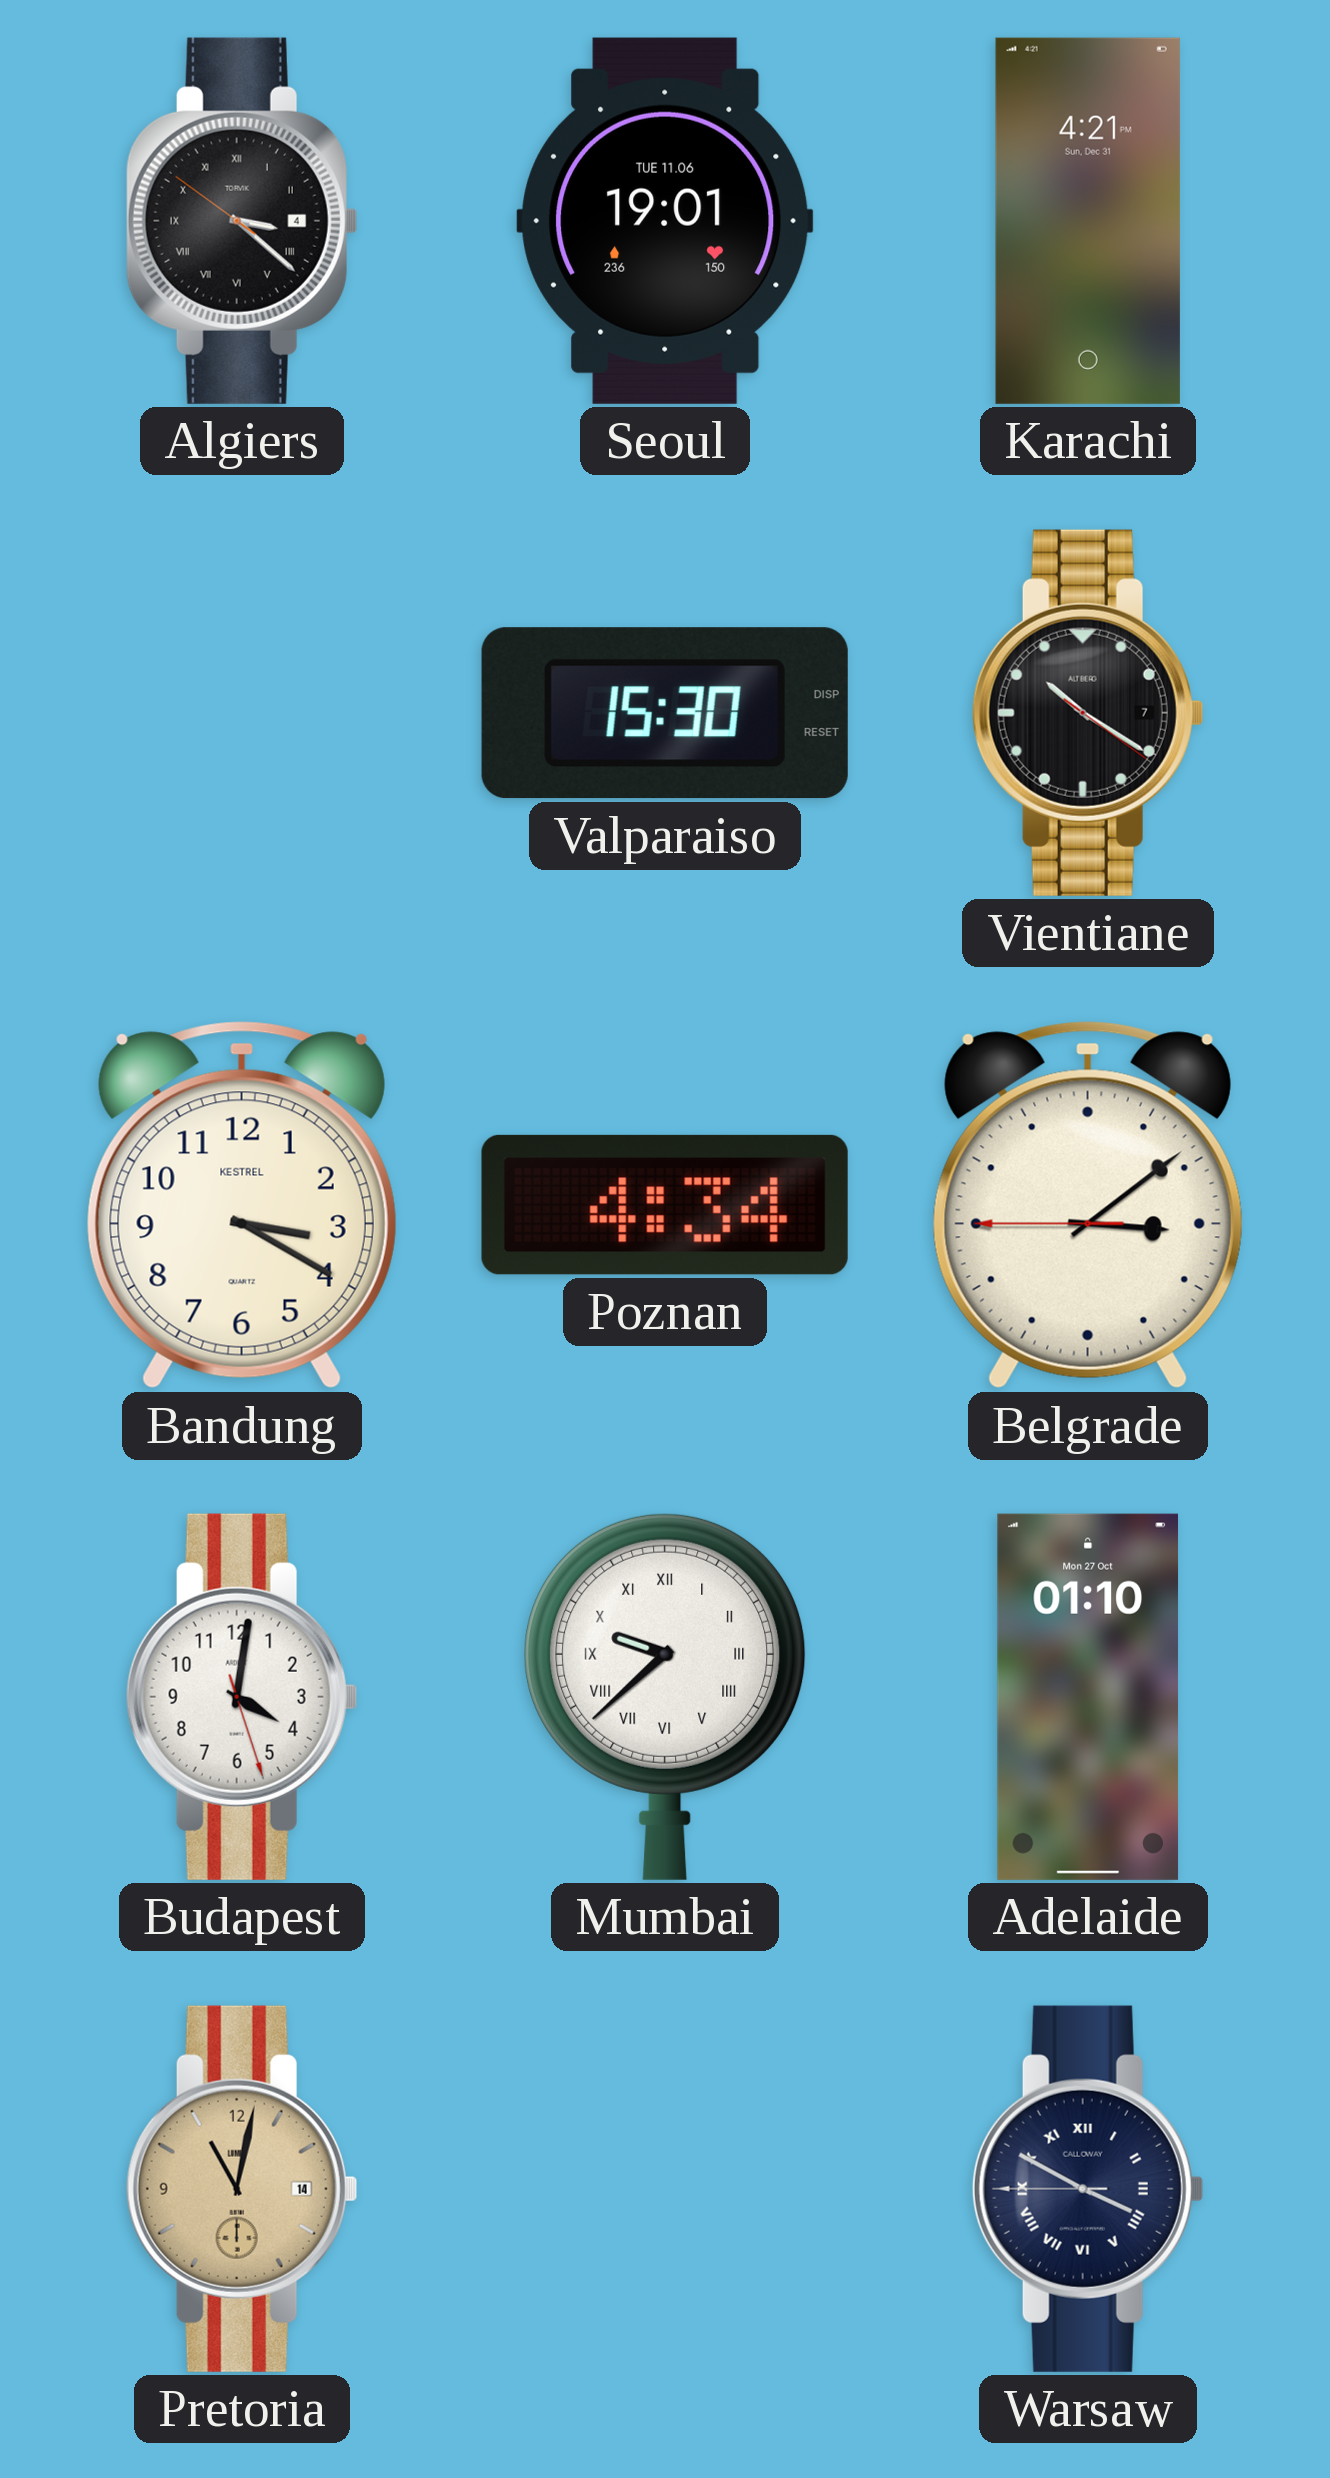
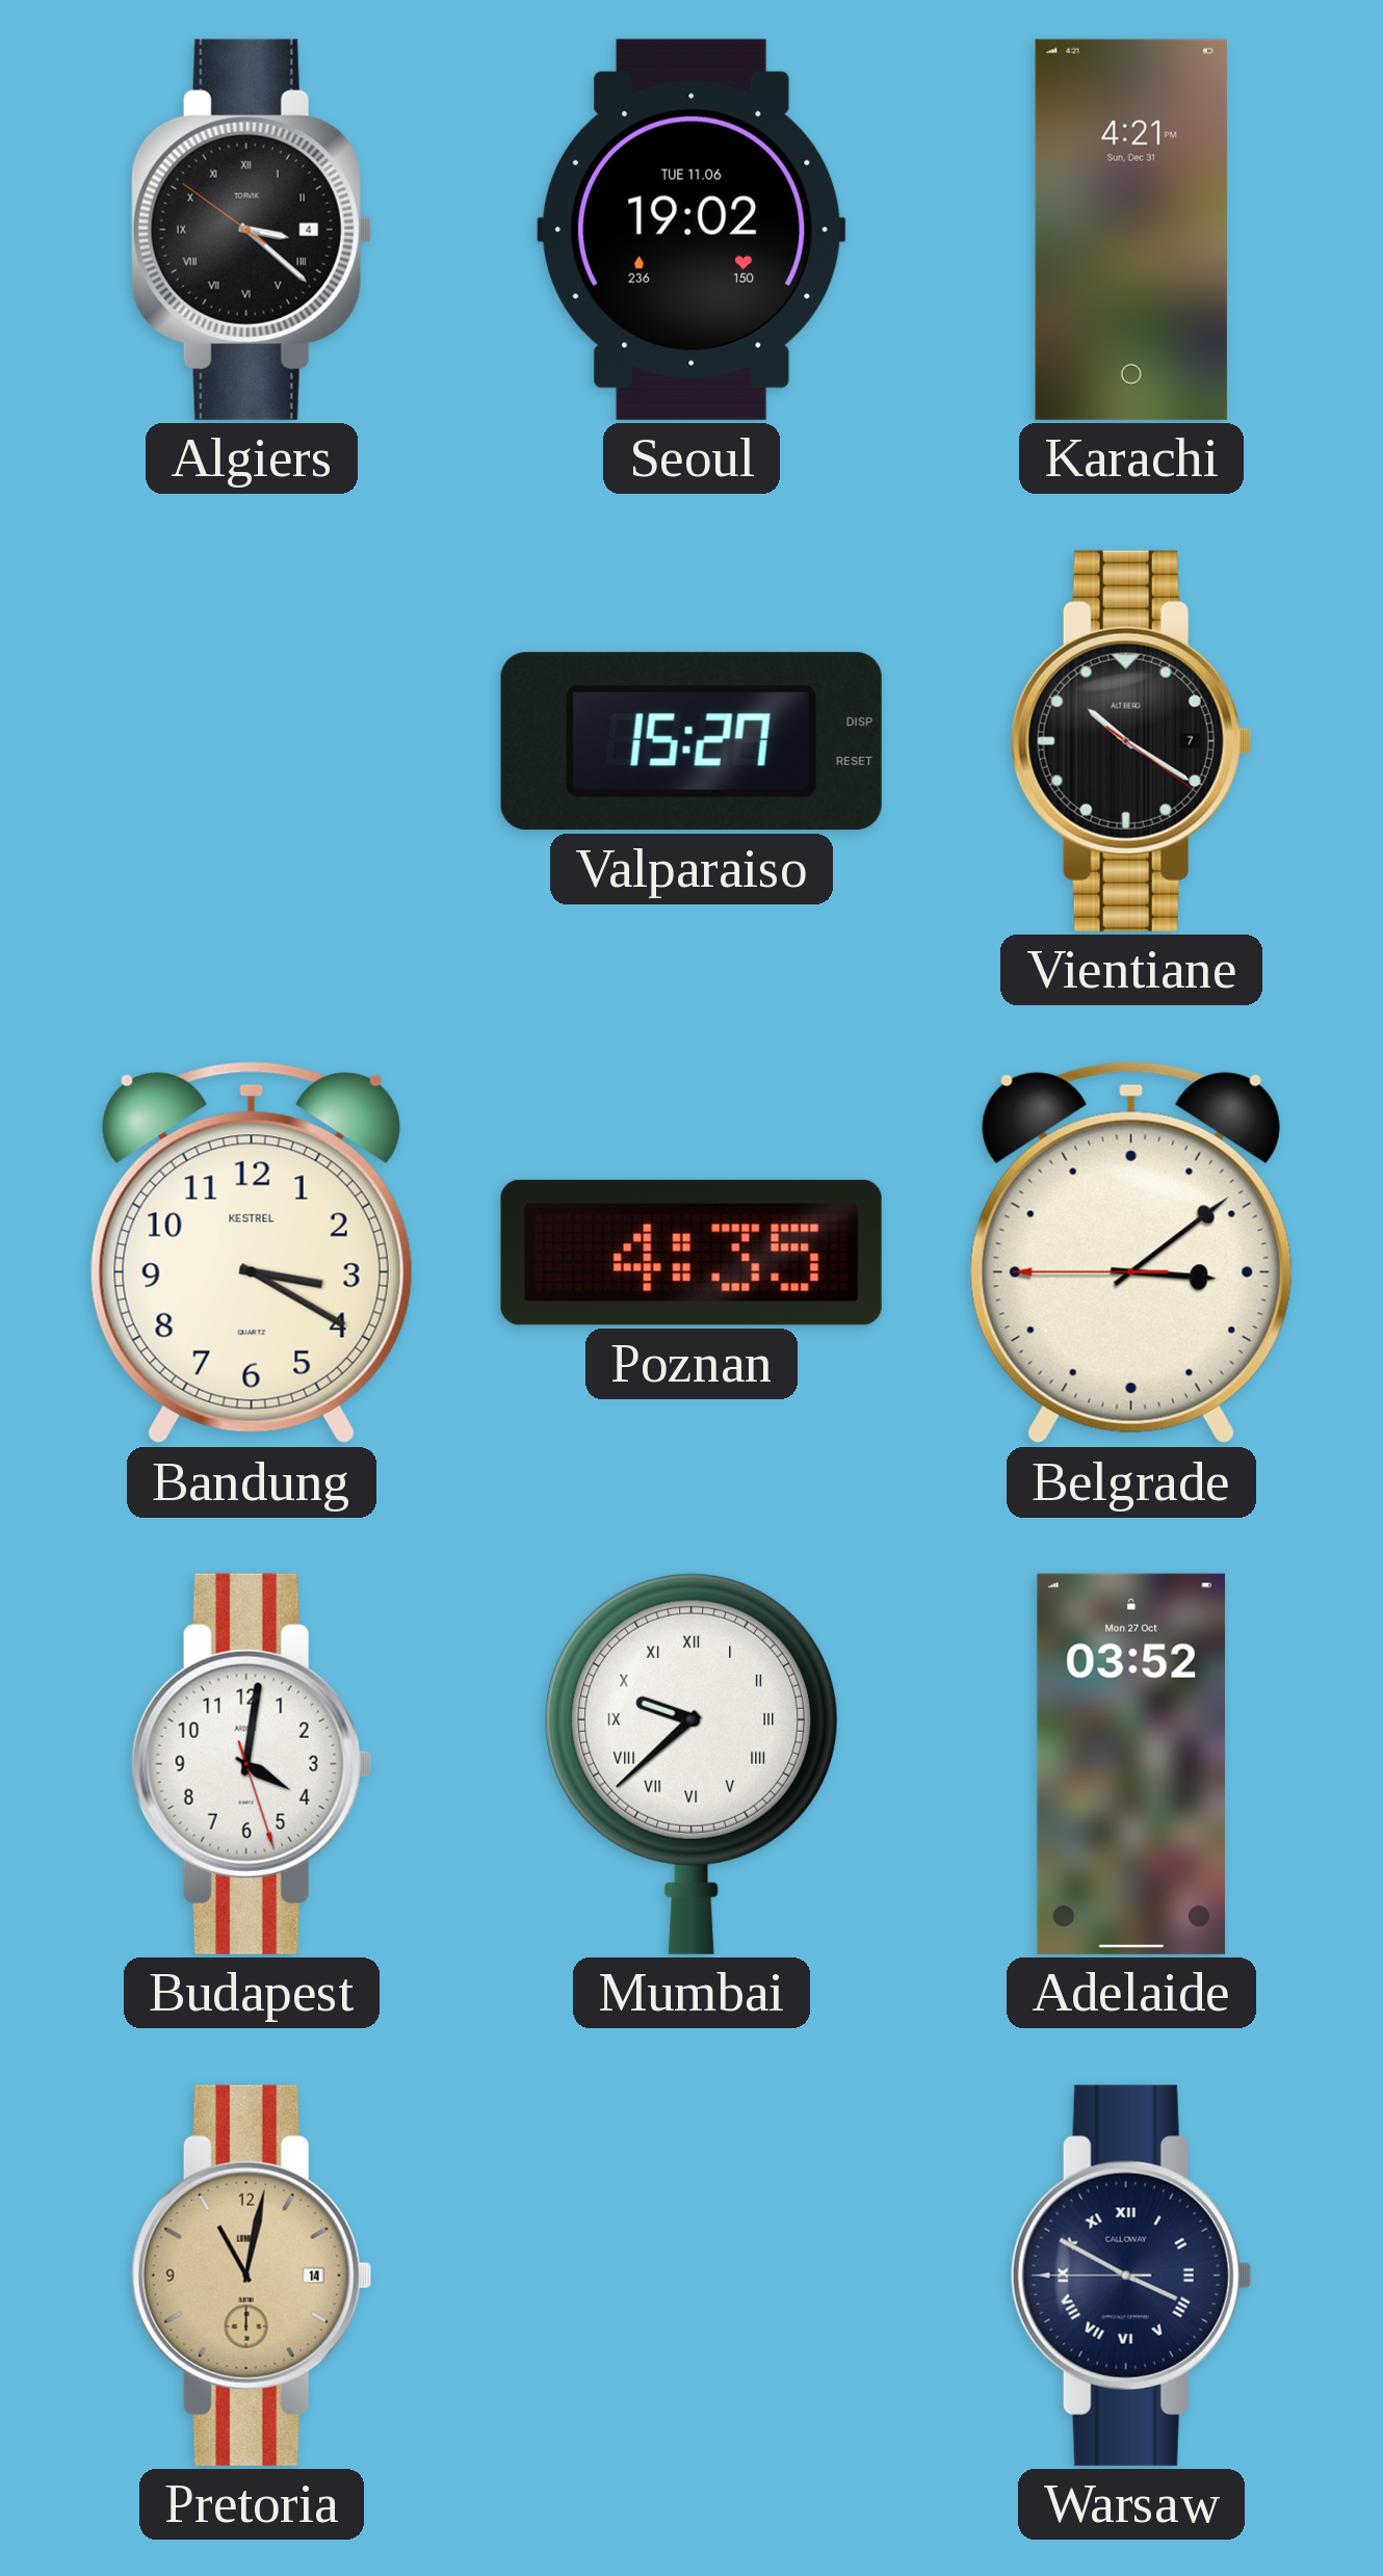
Seoul: 19:01 -> 19:02
Valparaiso: 15:30 -> 15:27
Poznan: 4:34 -> 4:35
Adelaide: 01:10 -> 03:52
